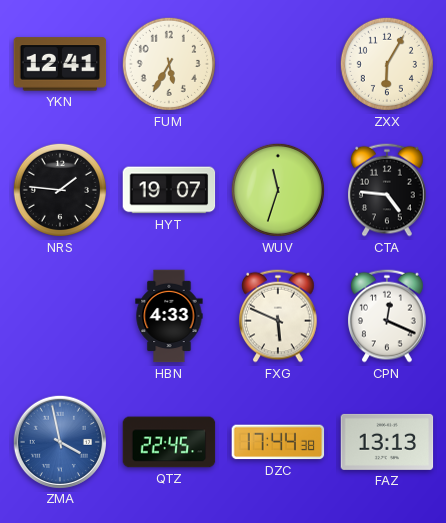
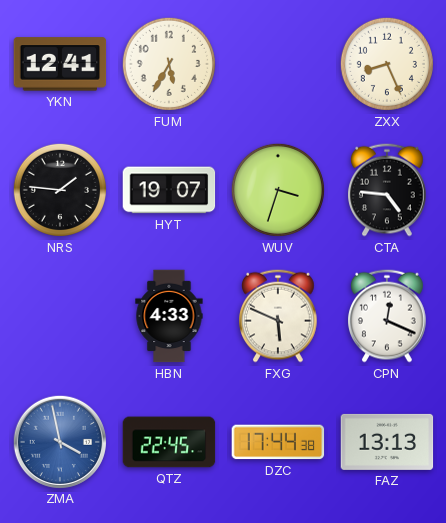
ZXX: 6:05 -> 8:26
WUV: 11:33 -> 3:33
